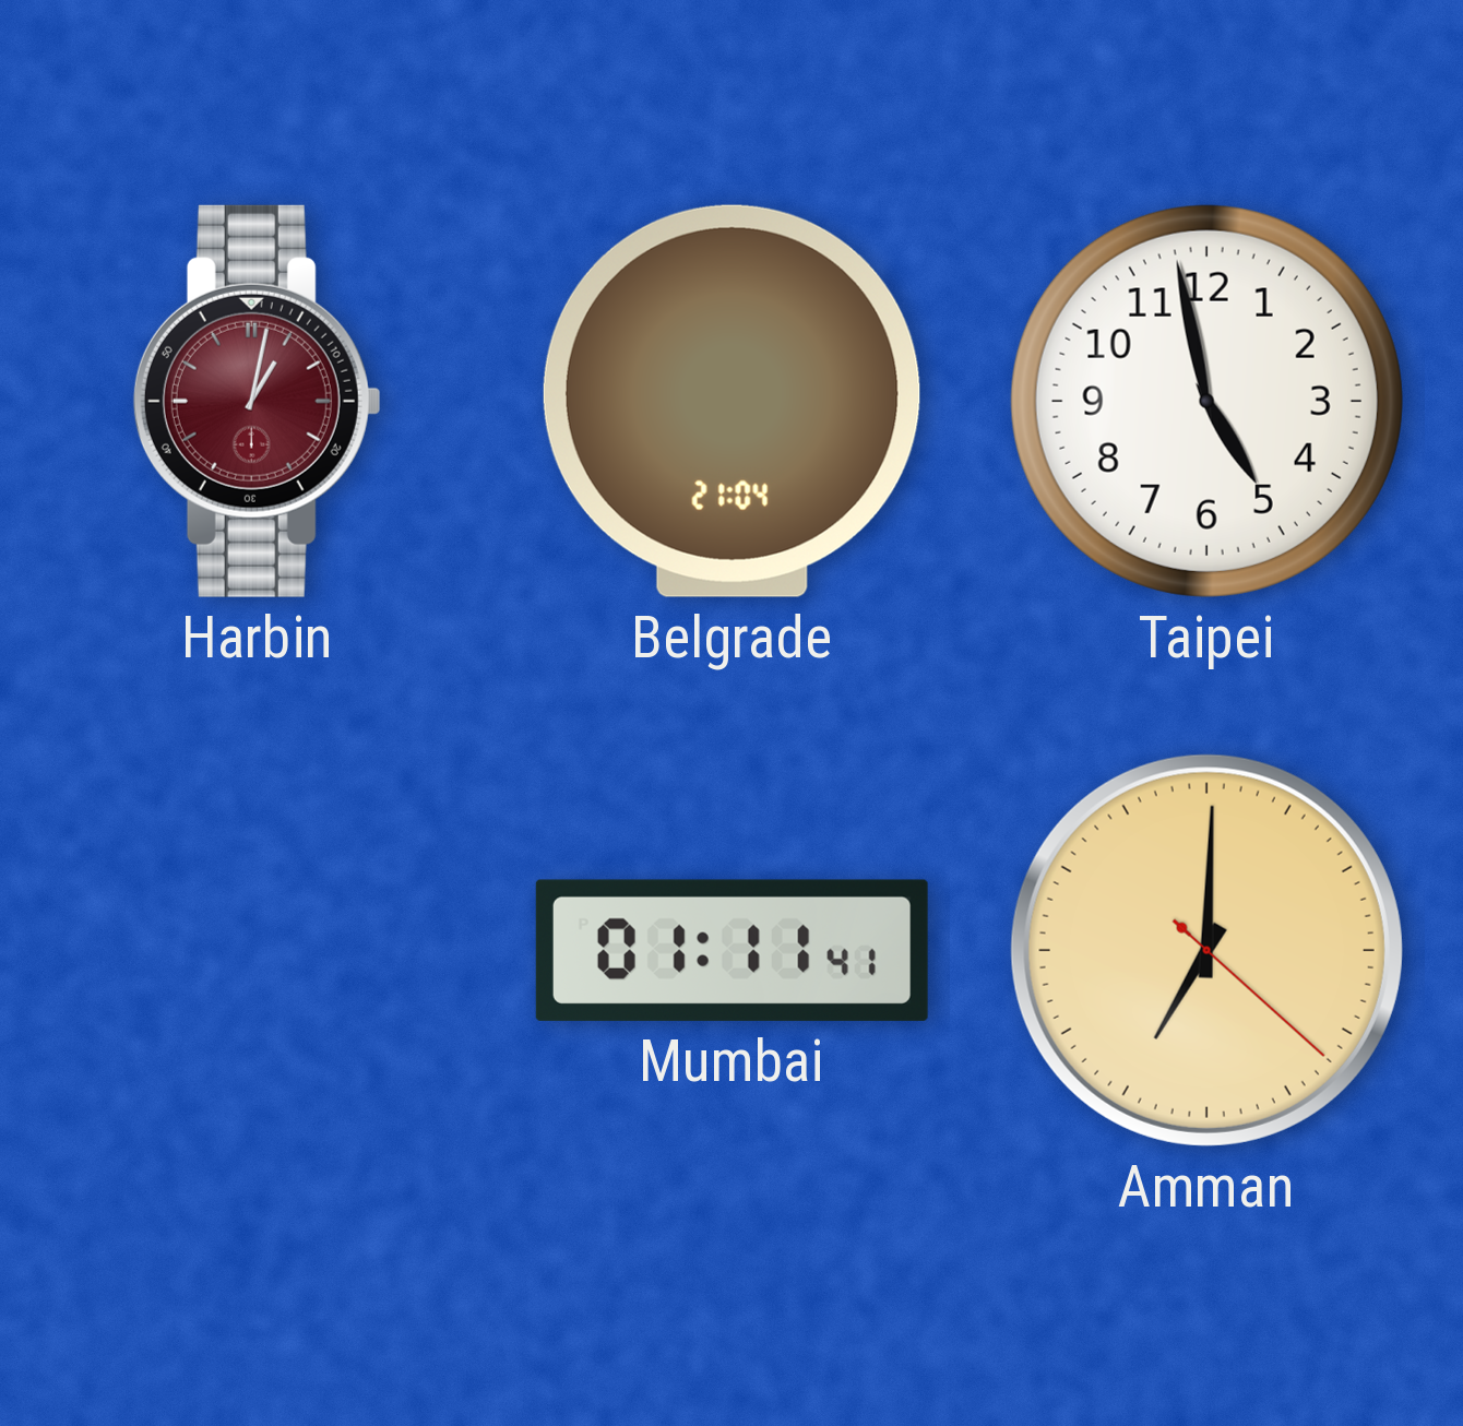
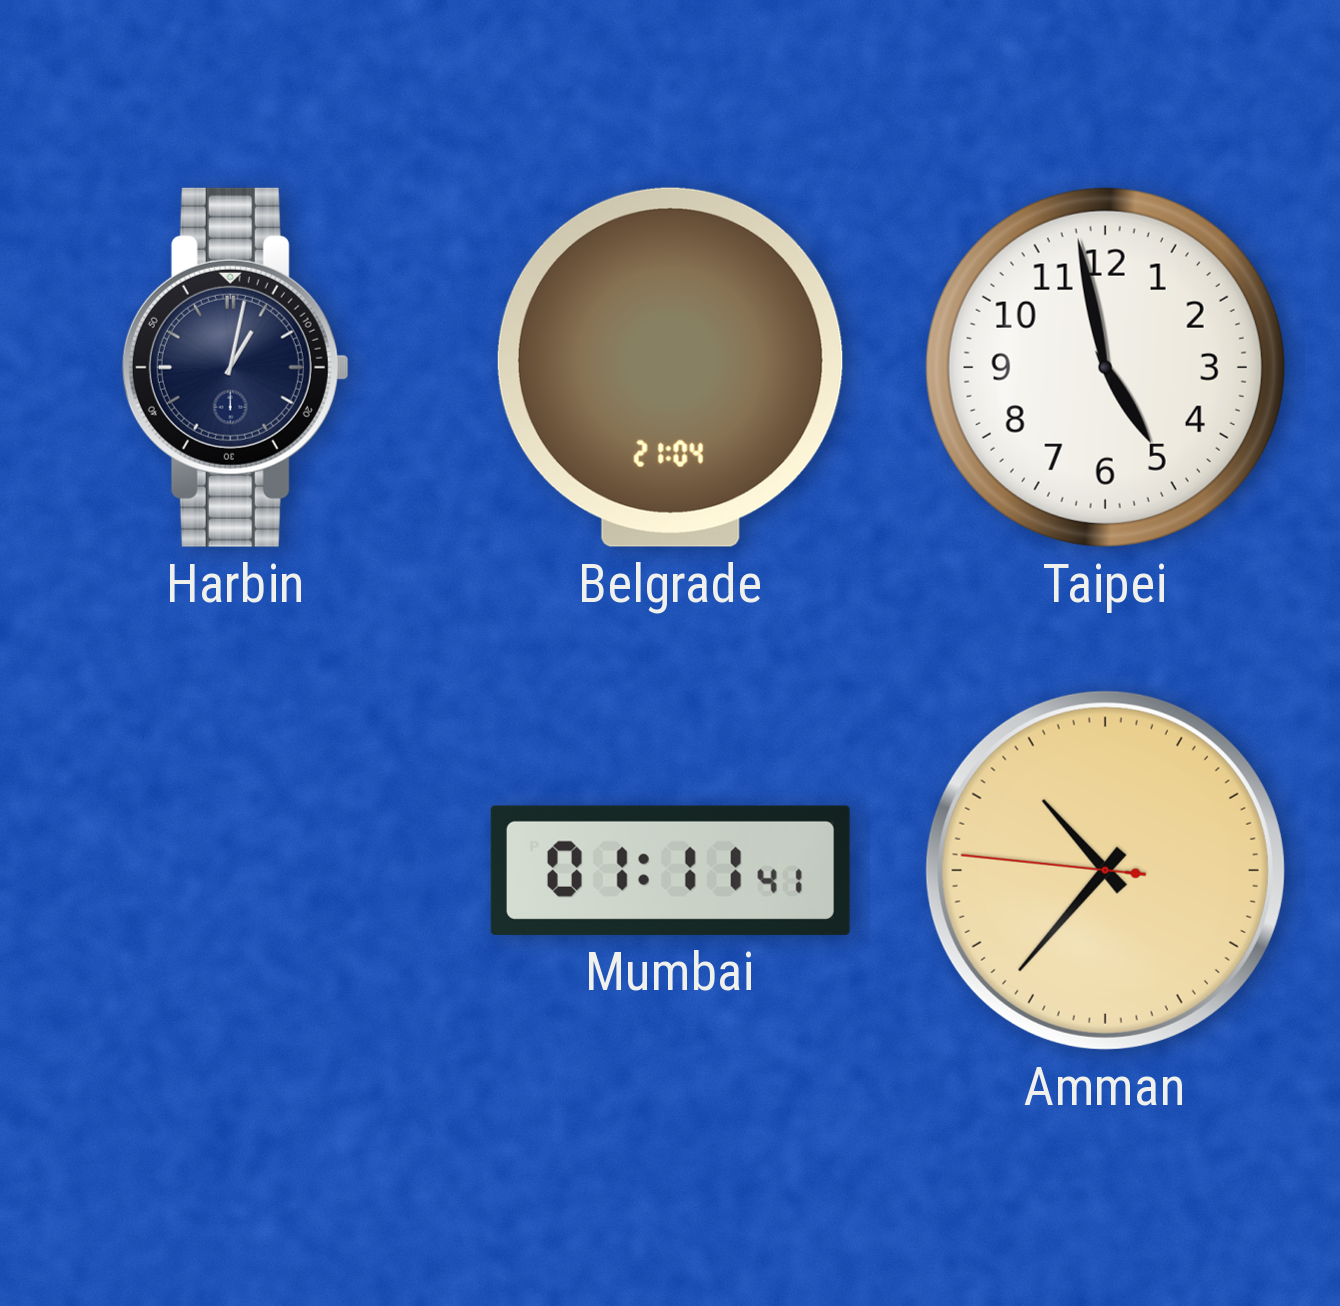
Harbin dial: burgundy -> navy
Amman: 7:00 -> 10:36
